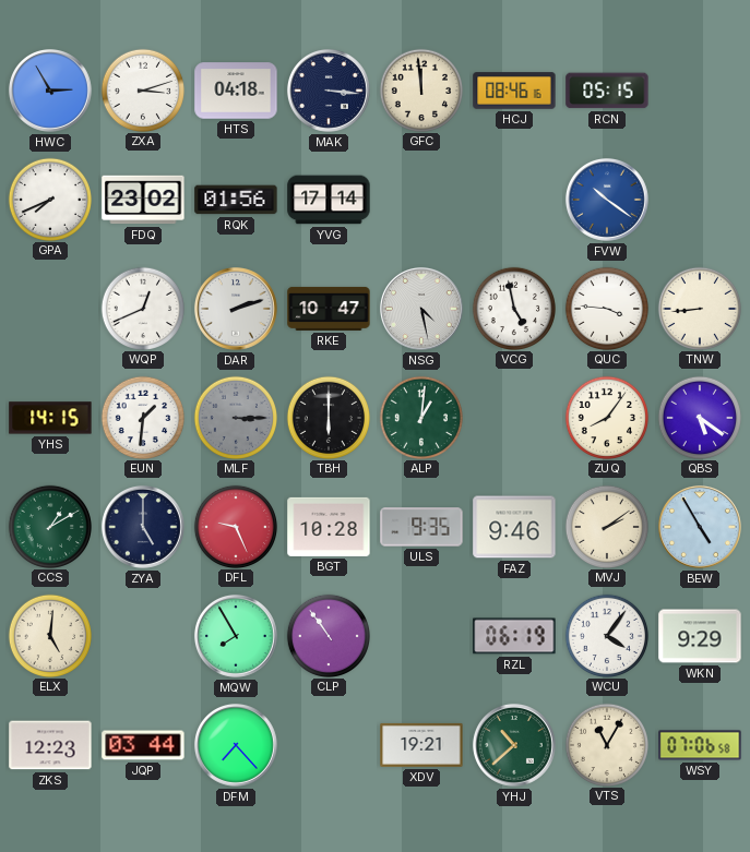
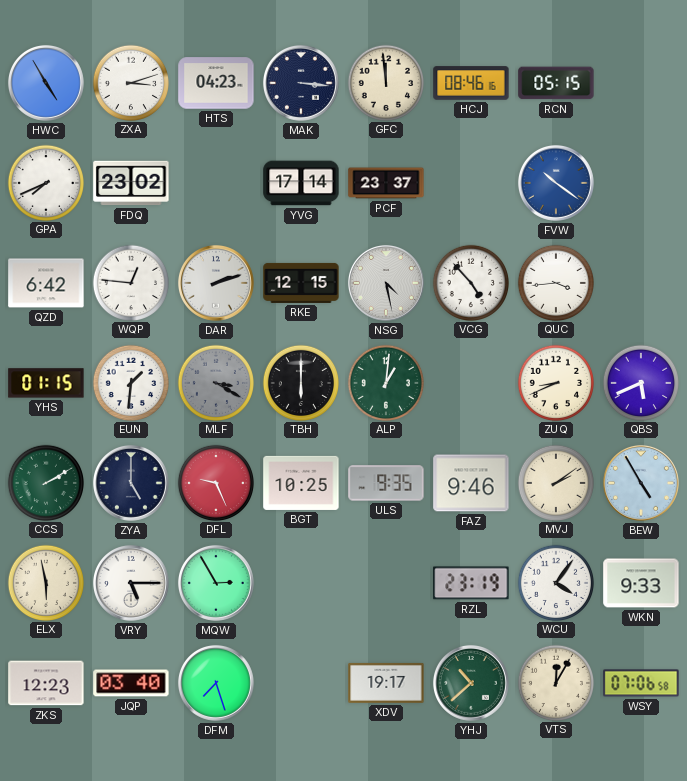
HWC: 2:55 -> 4:55
HTS: 04:18 -> 04:23
RQK: 01:56 -> none
PCF: none -> 23:37
QZD: none -> 6:42
WQP: 12:41 -> 12:46
RKE: 10:47 -> 12:15
VCG: 4:58 -> 4:53
QUC: 3:46 -> 3:44
TNW: 8:44 -> none
YHS: 14:15 -> 01:15
MLF: 3:15 -> 3:20
ZUQ: 8:06 -> 8:41
QBS: 5:21 -> 5:41
CCS: 1:10 -> 2:10
BGT: 10:28 -> 10:25
ELX: 5:01 -> 5:58
VRY: none -> 5:15
MQW: 7:55 -> 2:55
CLP: 10:54 -> none
RZL: 06:19 -> 23:19
WKN: 9:29 -> 9:33
JQP: 03:44 -> 03:40
DFM: 7:23 -> 7:27
XDV: 19:21 -> 19:17
VTS: 11:05 -> 12:05
